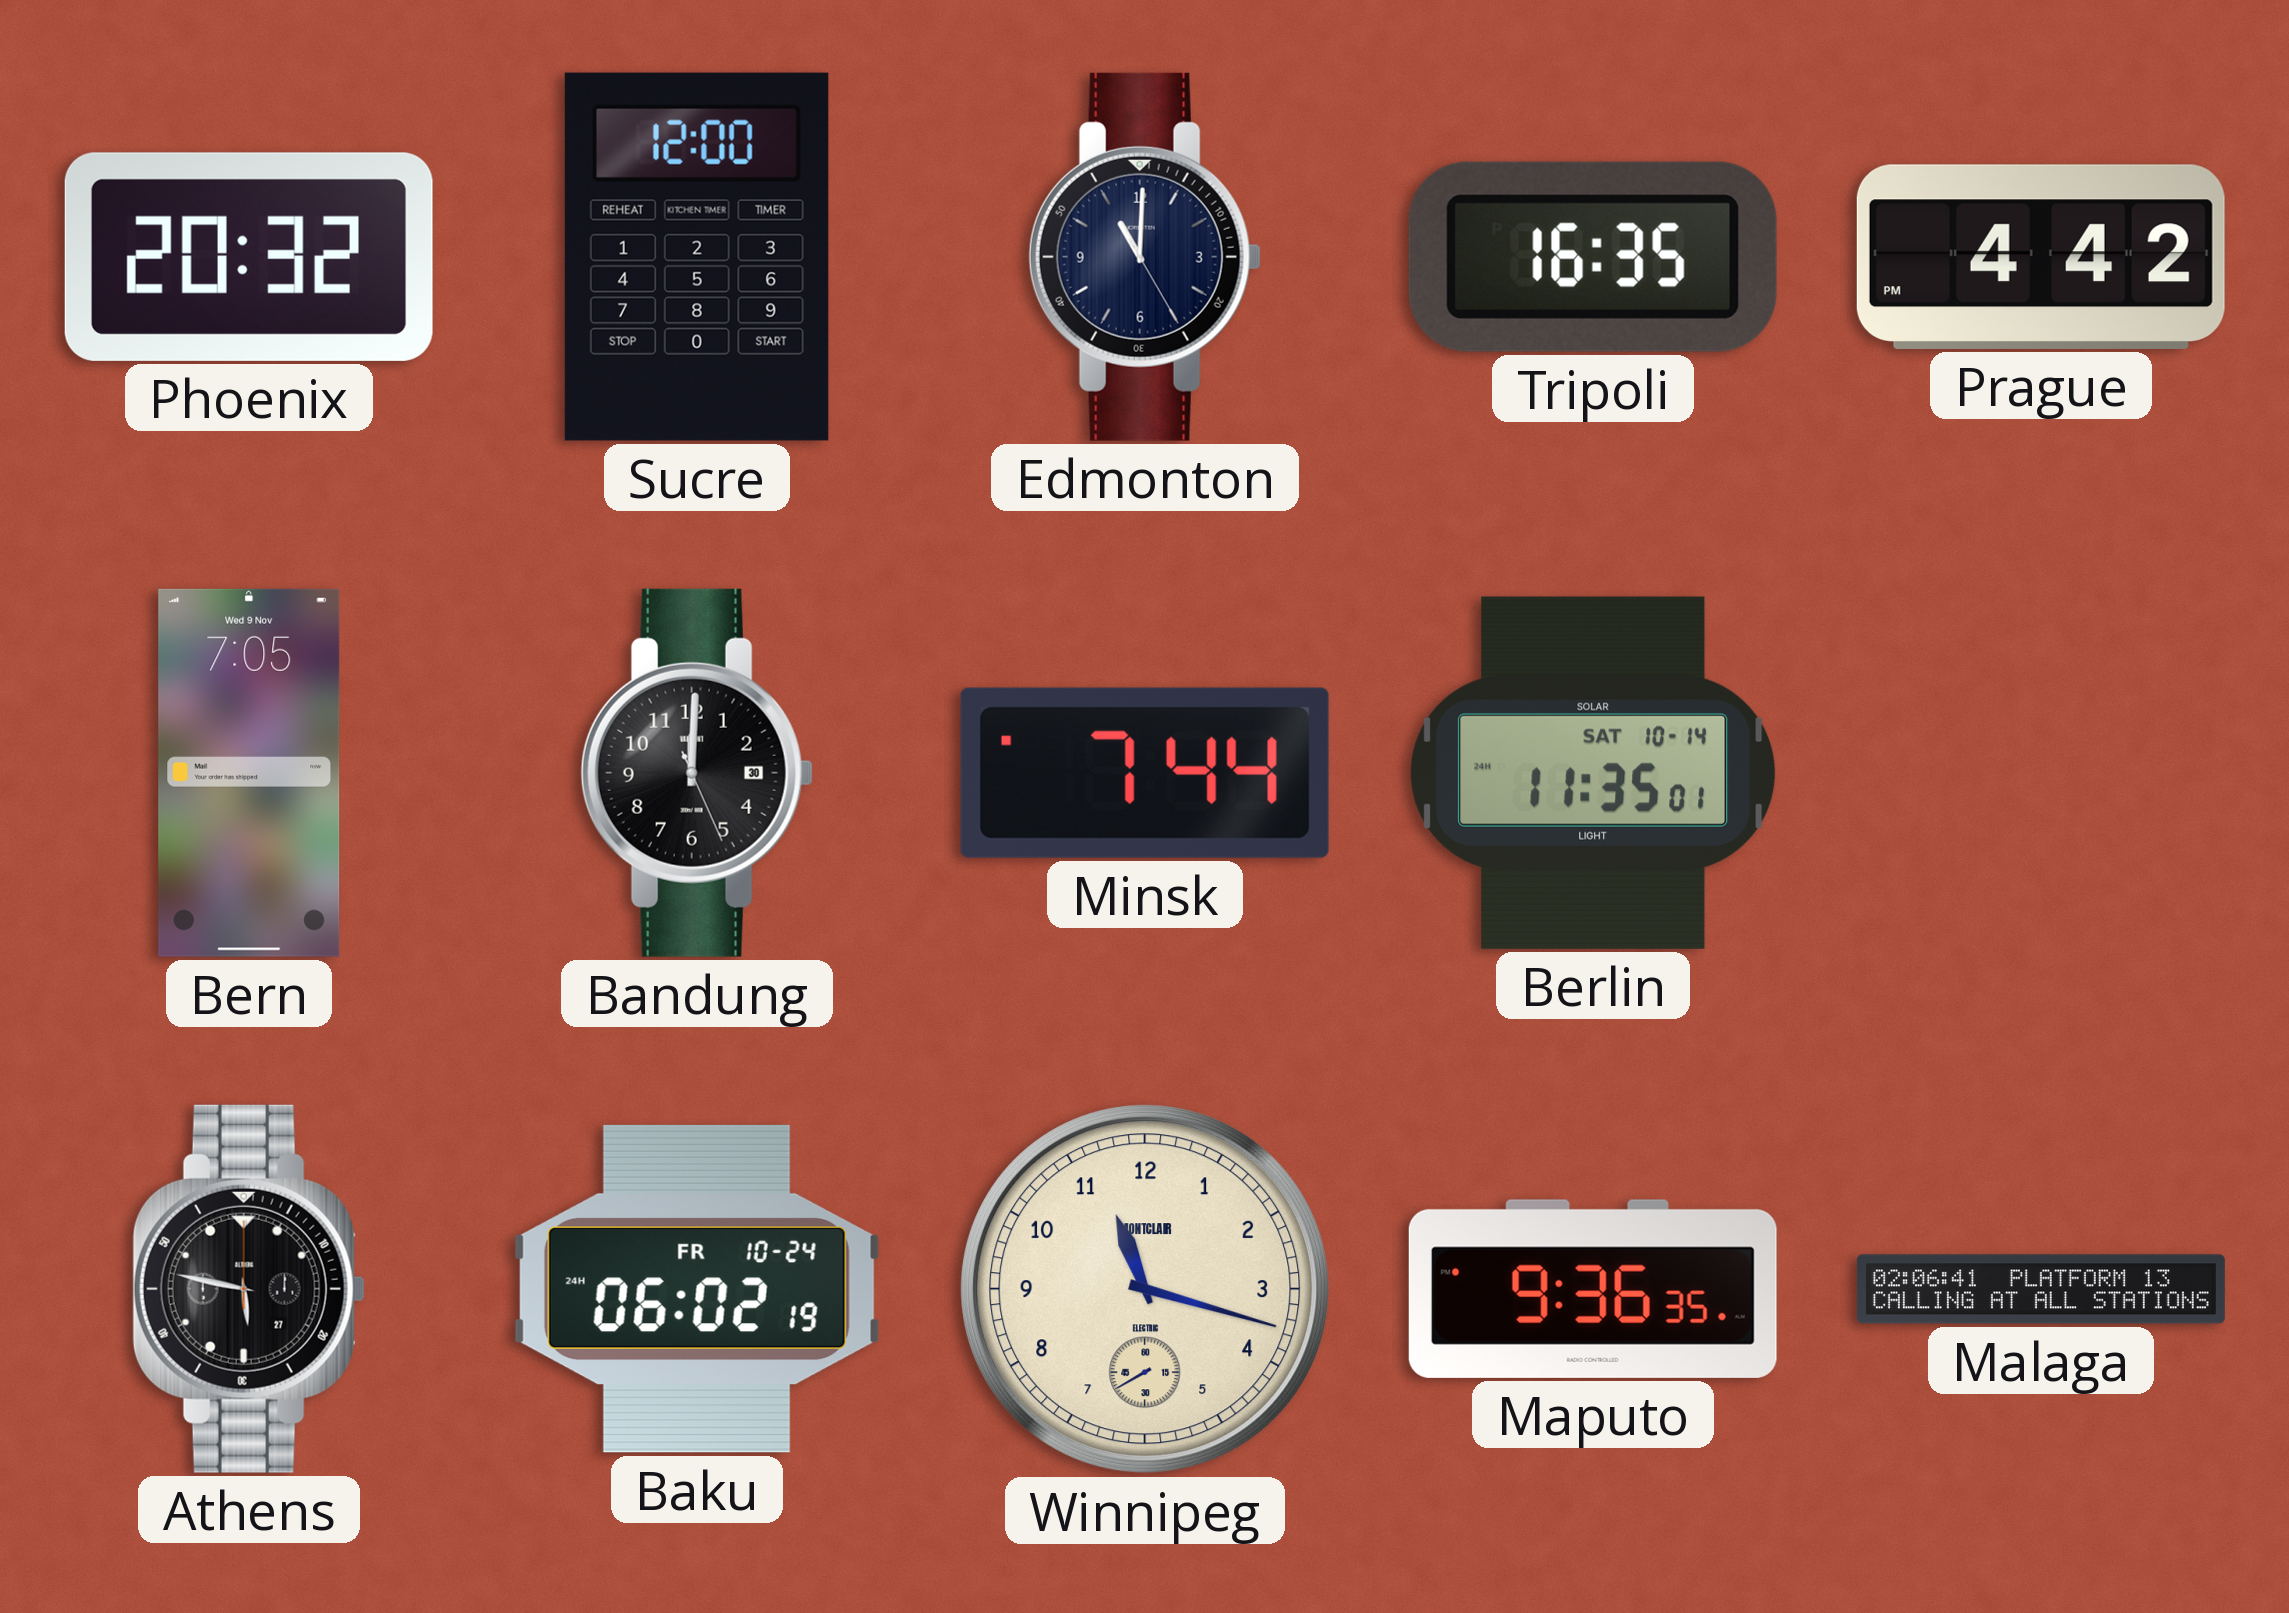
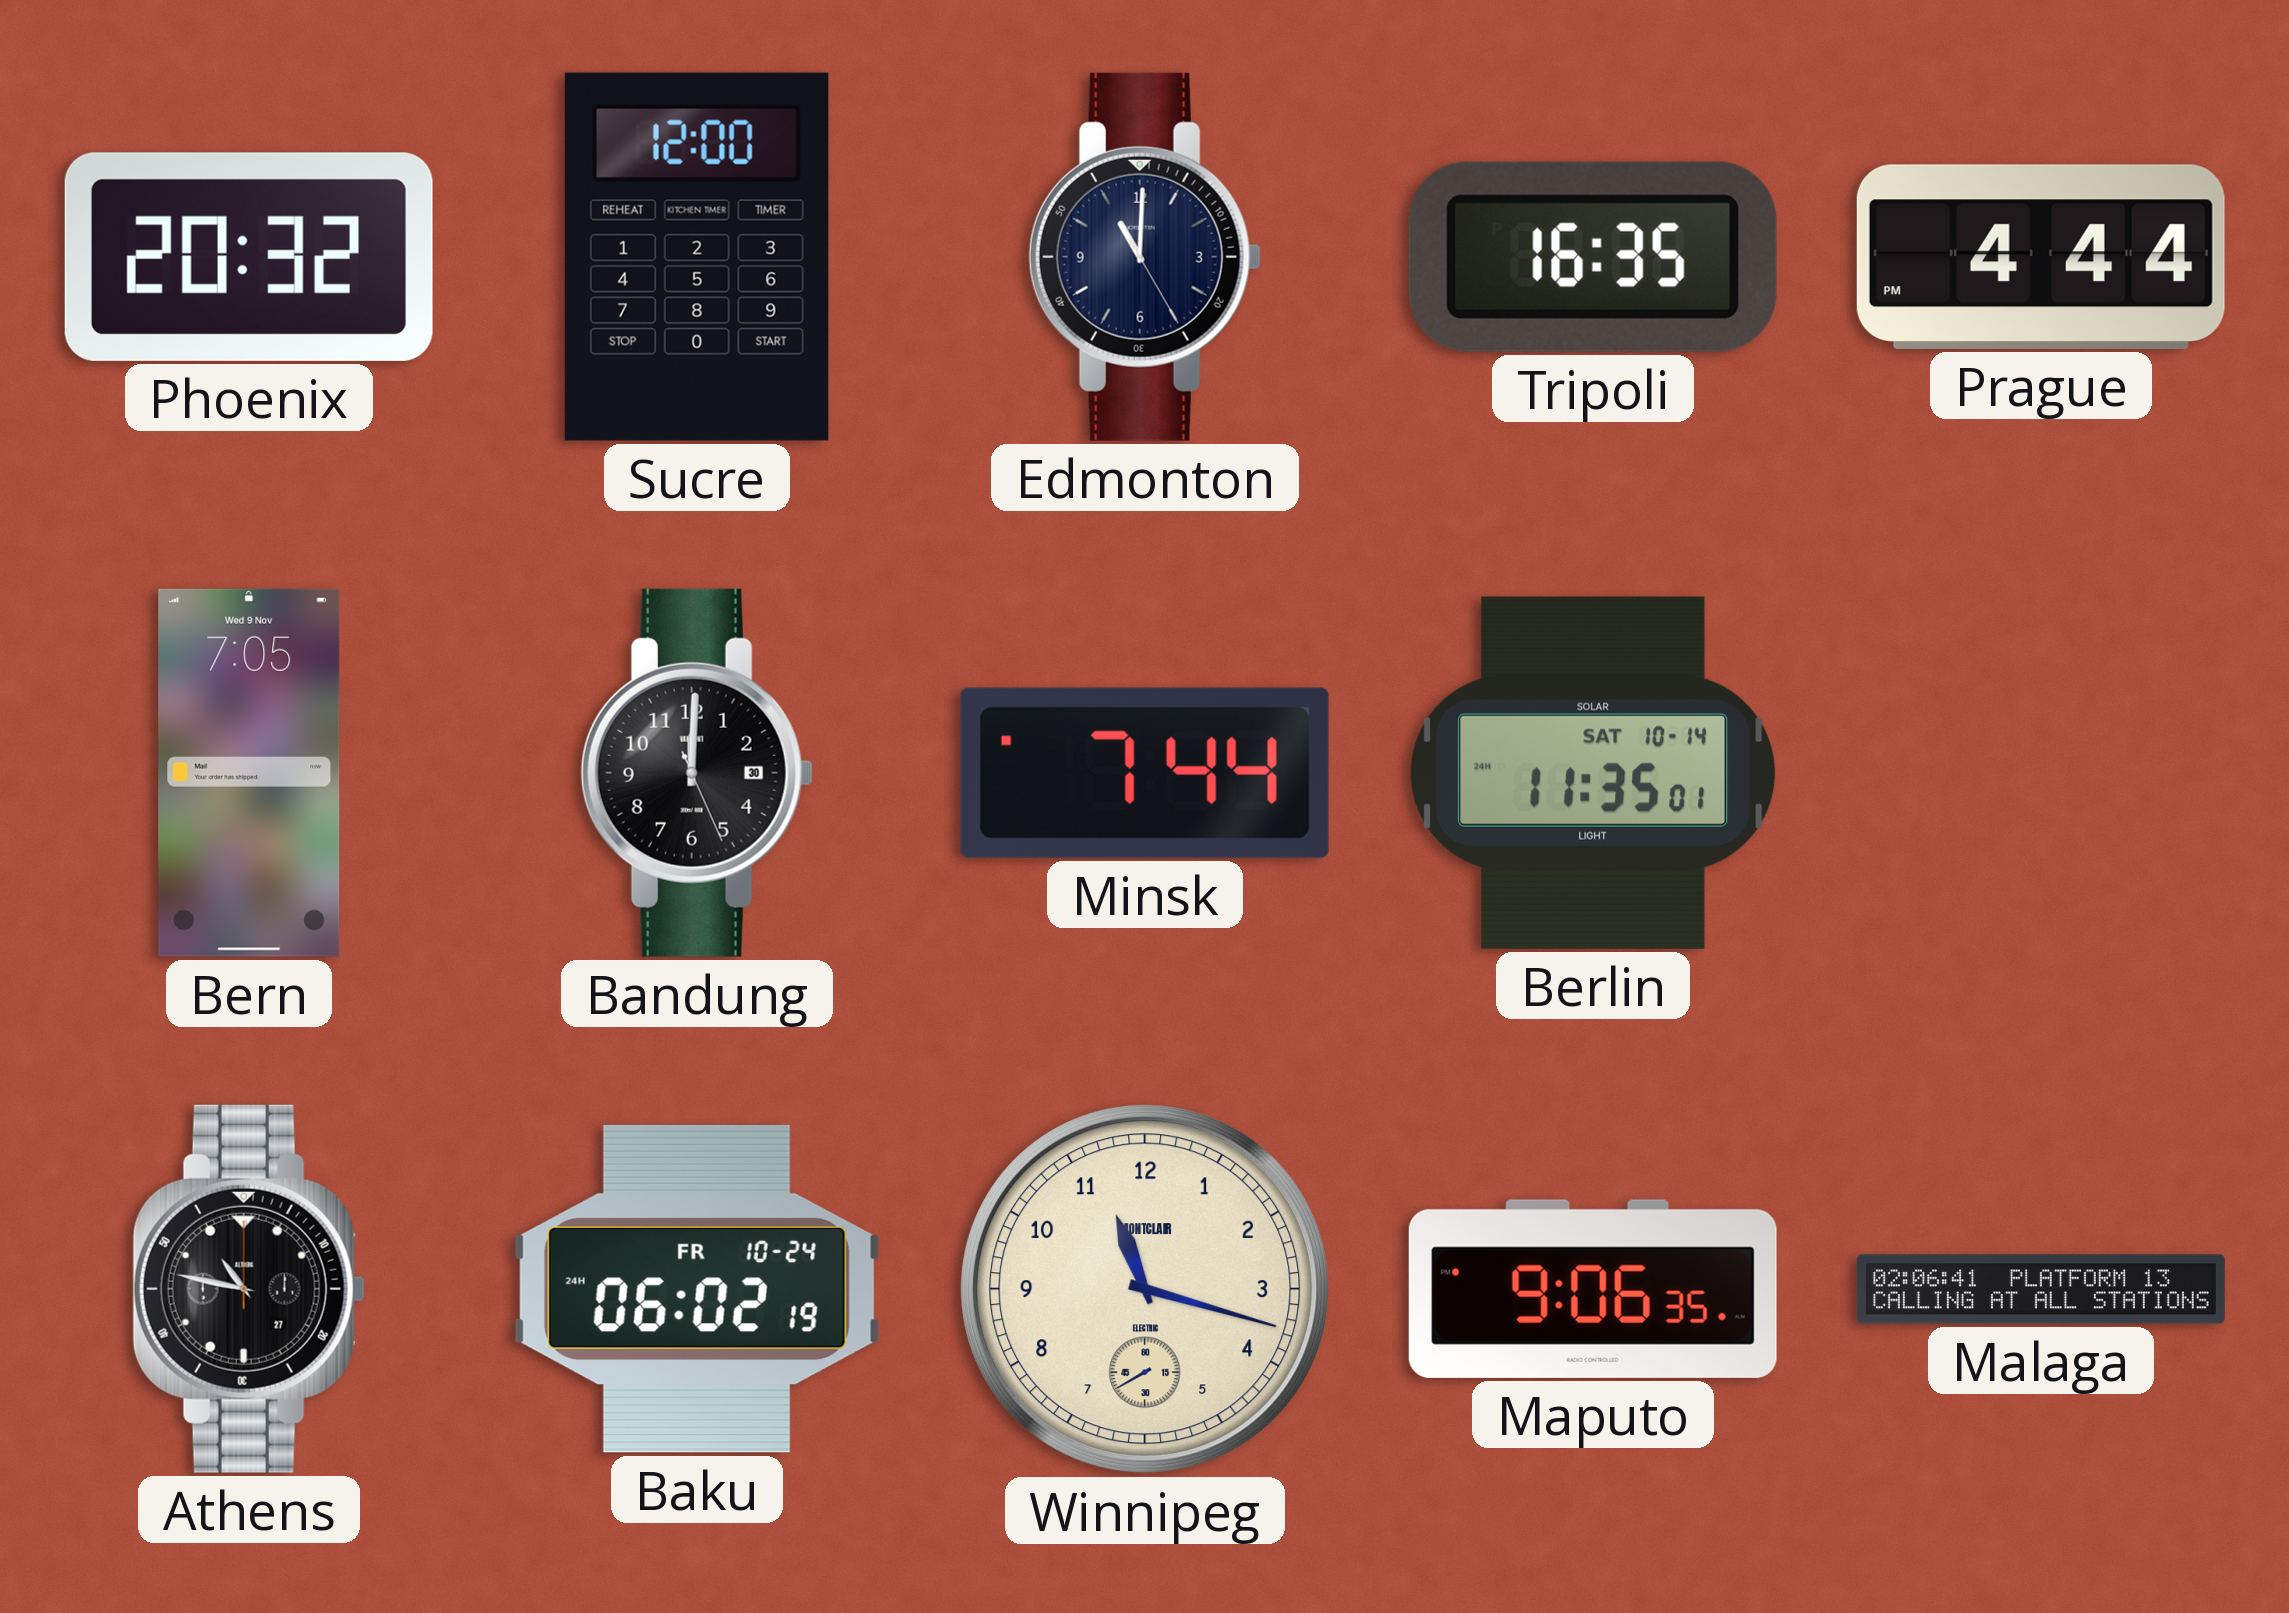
Prague: 4:42 -> 4:44
Athens: 5:47 -> 10:47
Maputo: 9:36 -> 9:06
